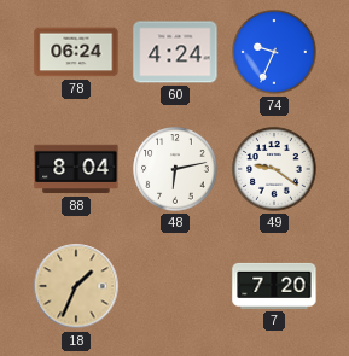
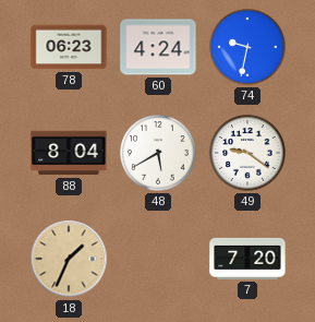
78: 06:24 -> 06:23
74: 9:34 -> 9:32
48: 6:13 -> 5:40
